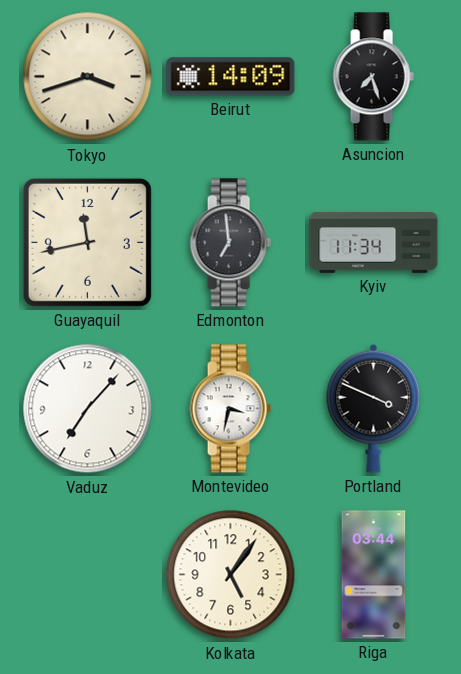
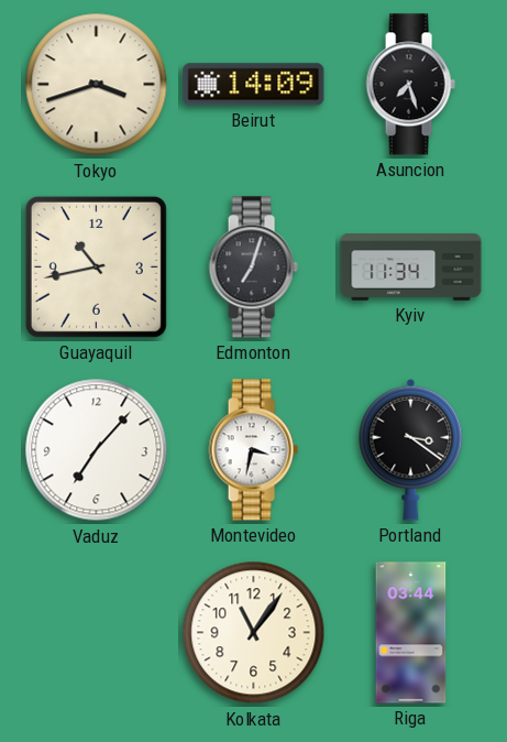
Guayaquil: 11:43 -> 10:43
Edmonton: 6:59 -> 7:03
Portland: 3:49 -> 3:21
Kolkata: 5:06 -> 11:06
